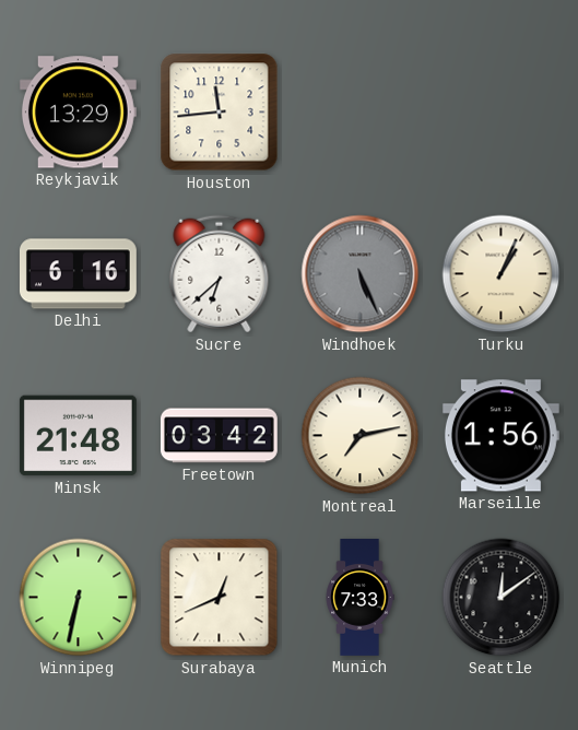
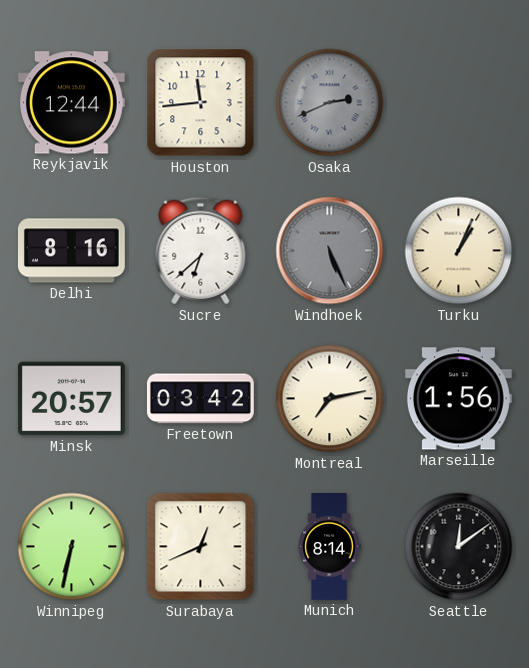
Reykjavik: 13:29 -> 12:44
Osaka: none -> 2:41
Delhi: 6:16 -> 8:16
Minsk: 21:48 -> 20:57
Munich: 7:33 -> 8:14
